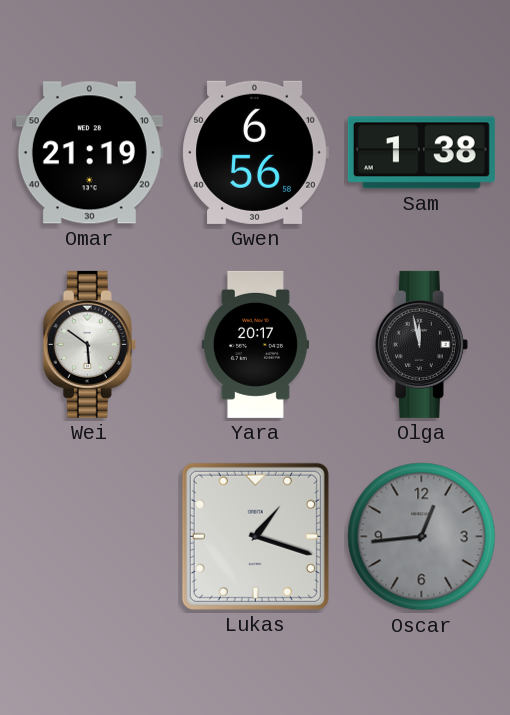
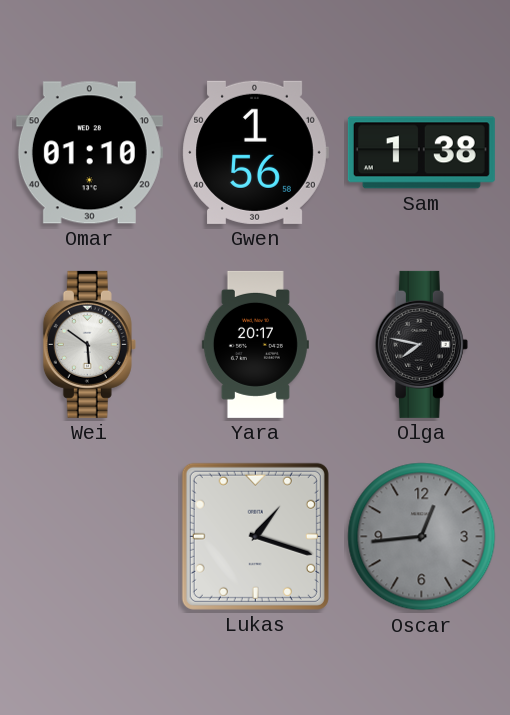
Omar: 21:19 -> 01:10
Gwen: 6:56 -> 1:56
Olga: 11:58 -> 7:47
